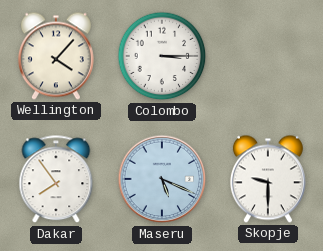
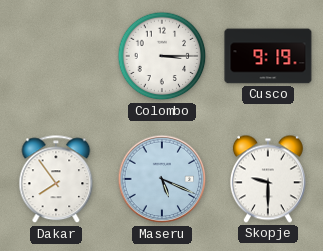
Wellington: 4:07 -> none
Cusco: none -> 9:19
